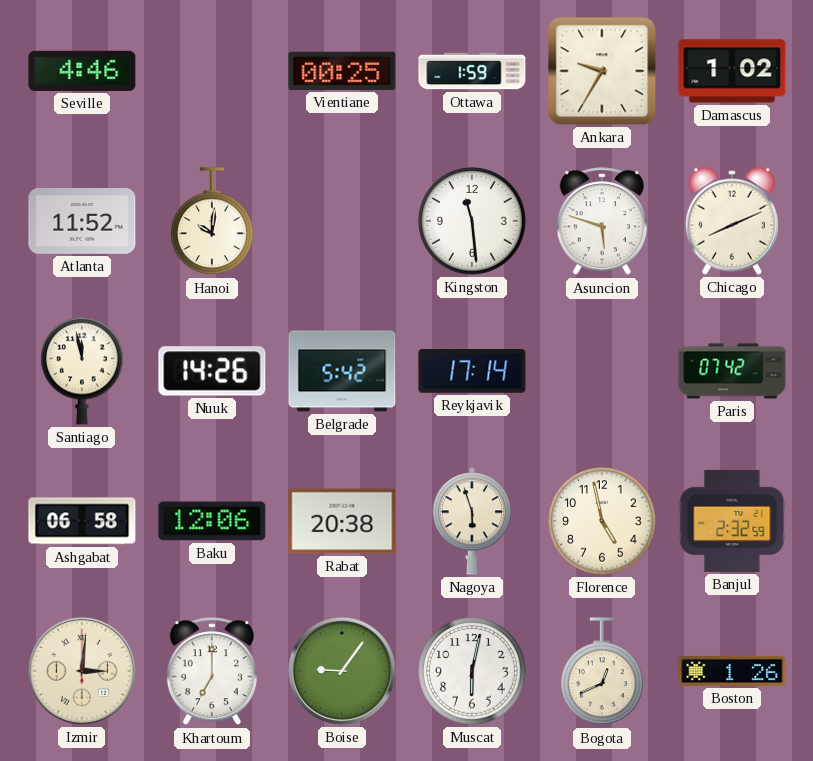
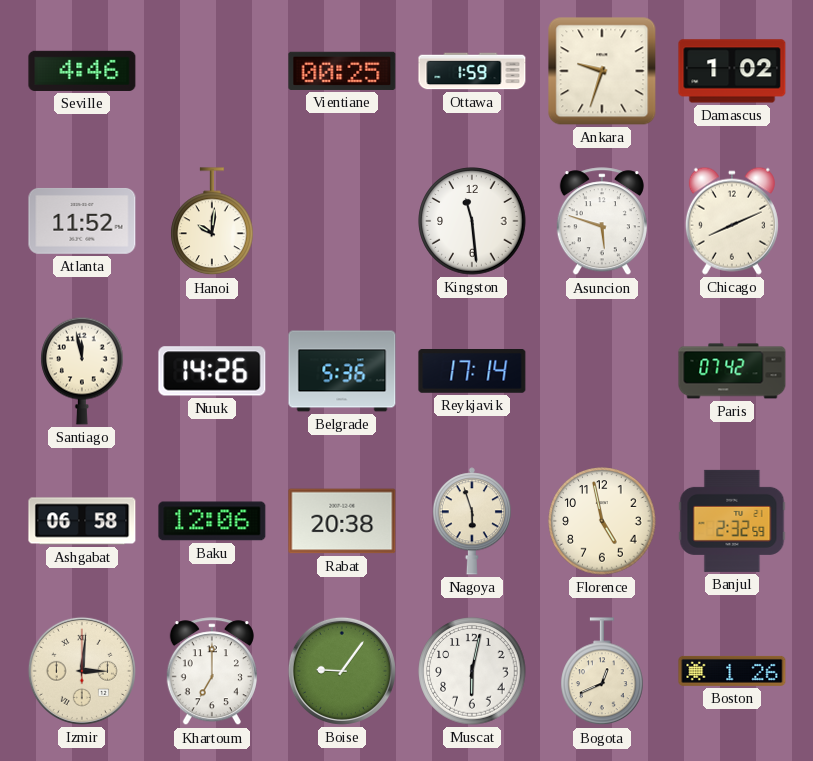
Ankara: 9:35 -> 9:33
Belgrade: 5:42 -> 5:36
